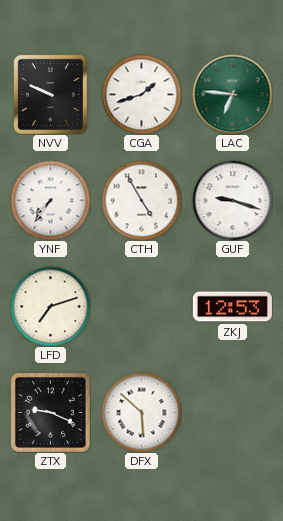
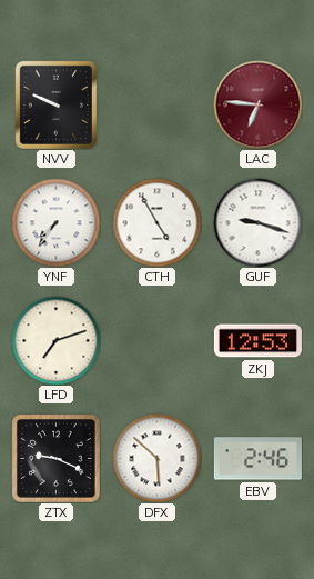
CGA: 1:42 -> none
LAC dial: green -> burgundy
EBV: none -> 2:46
